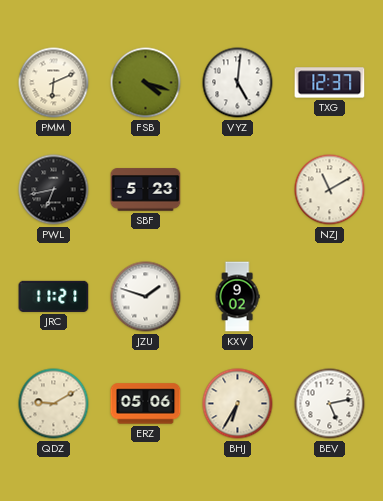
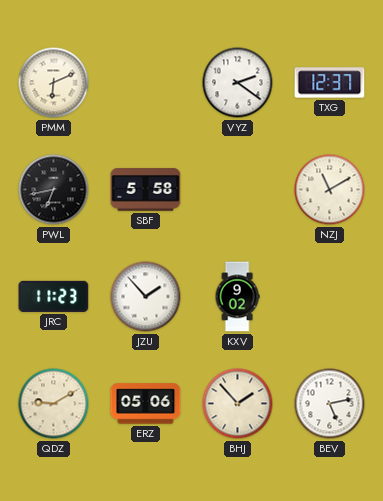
FSB: 4:18 -> none
VYZ: 5:01 -> 2:21
SBF: 5:23 -> 5:58
JRC: 11:21 -> 11:23
JZU: 1:48 -> 1:53
BHJ: 6:35 -> 1:53
